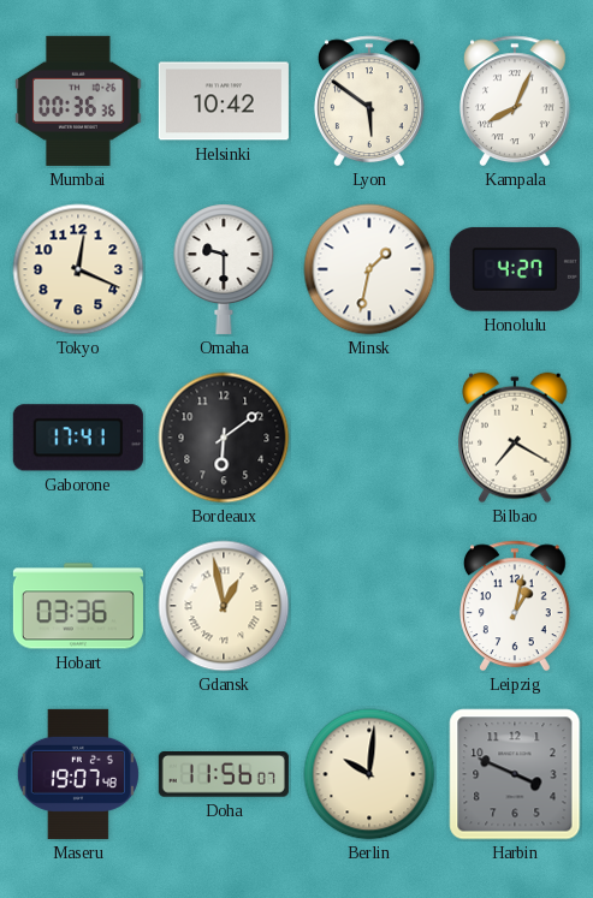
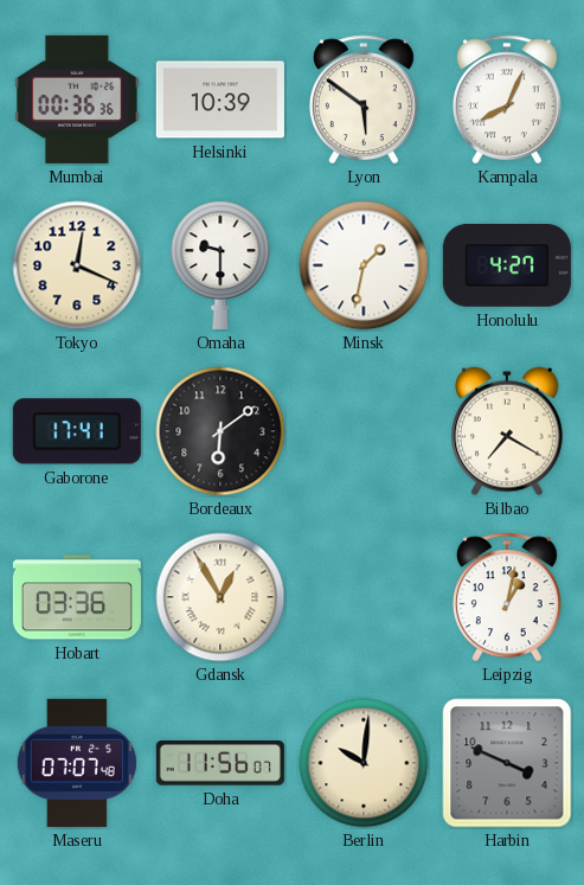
Helsinki: 10:42 -> 10:39
Gdansk: 12:58 -> 12:55
Maseru: 19:07 -> 07:07
